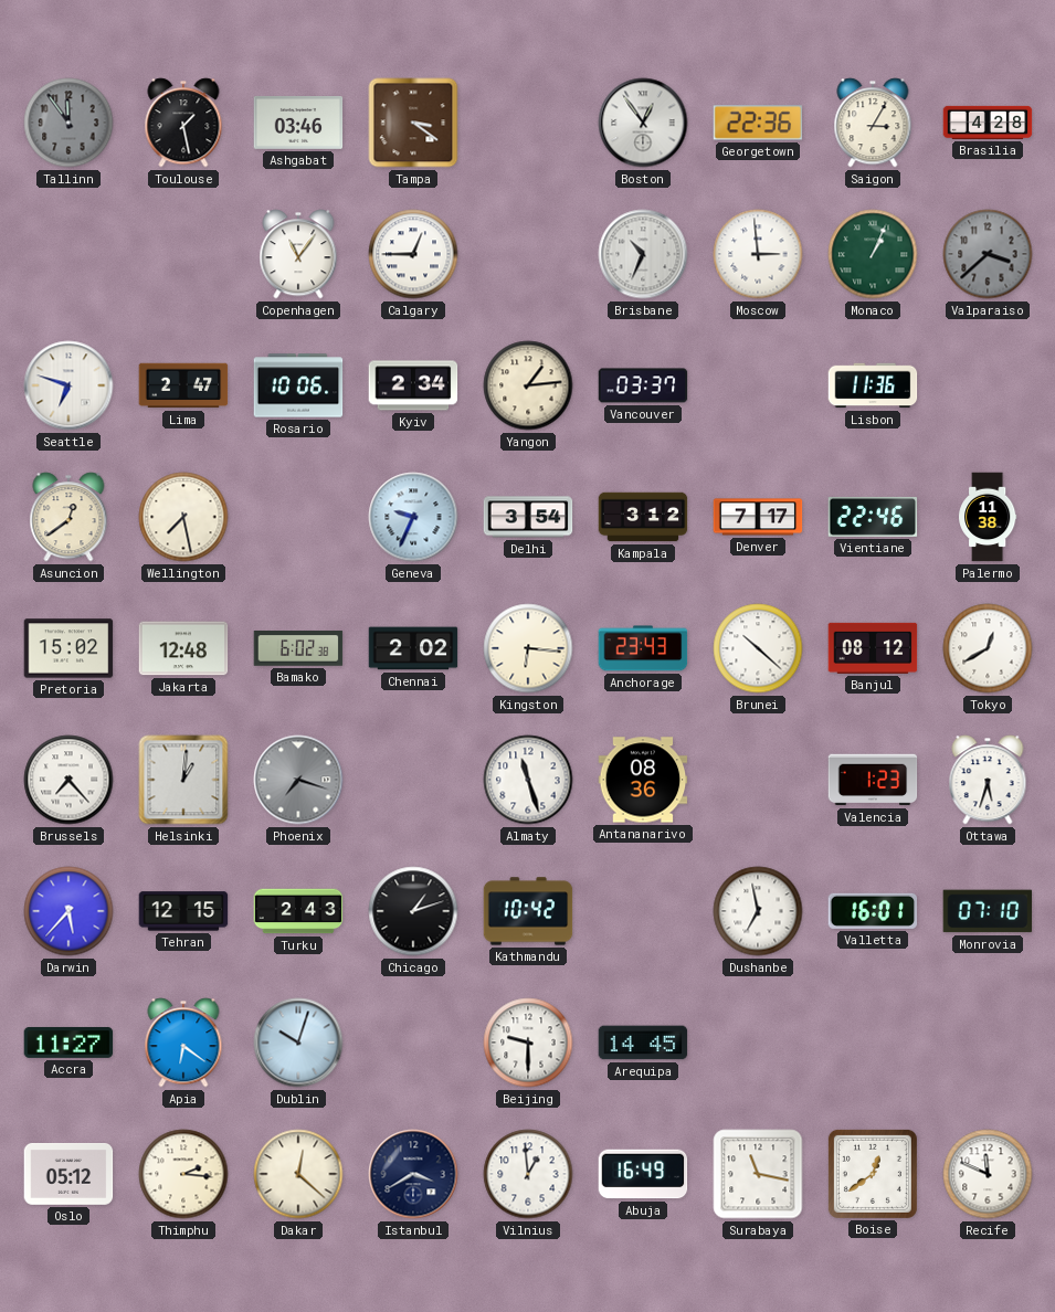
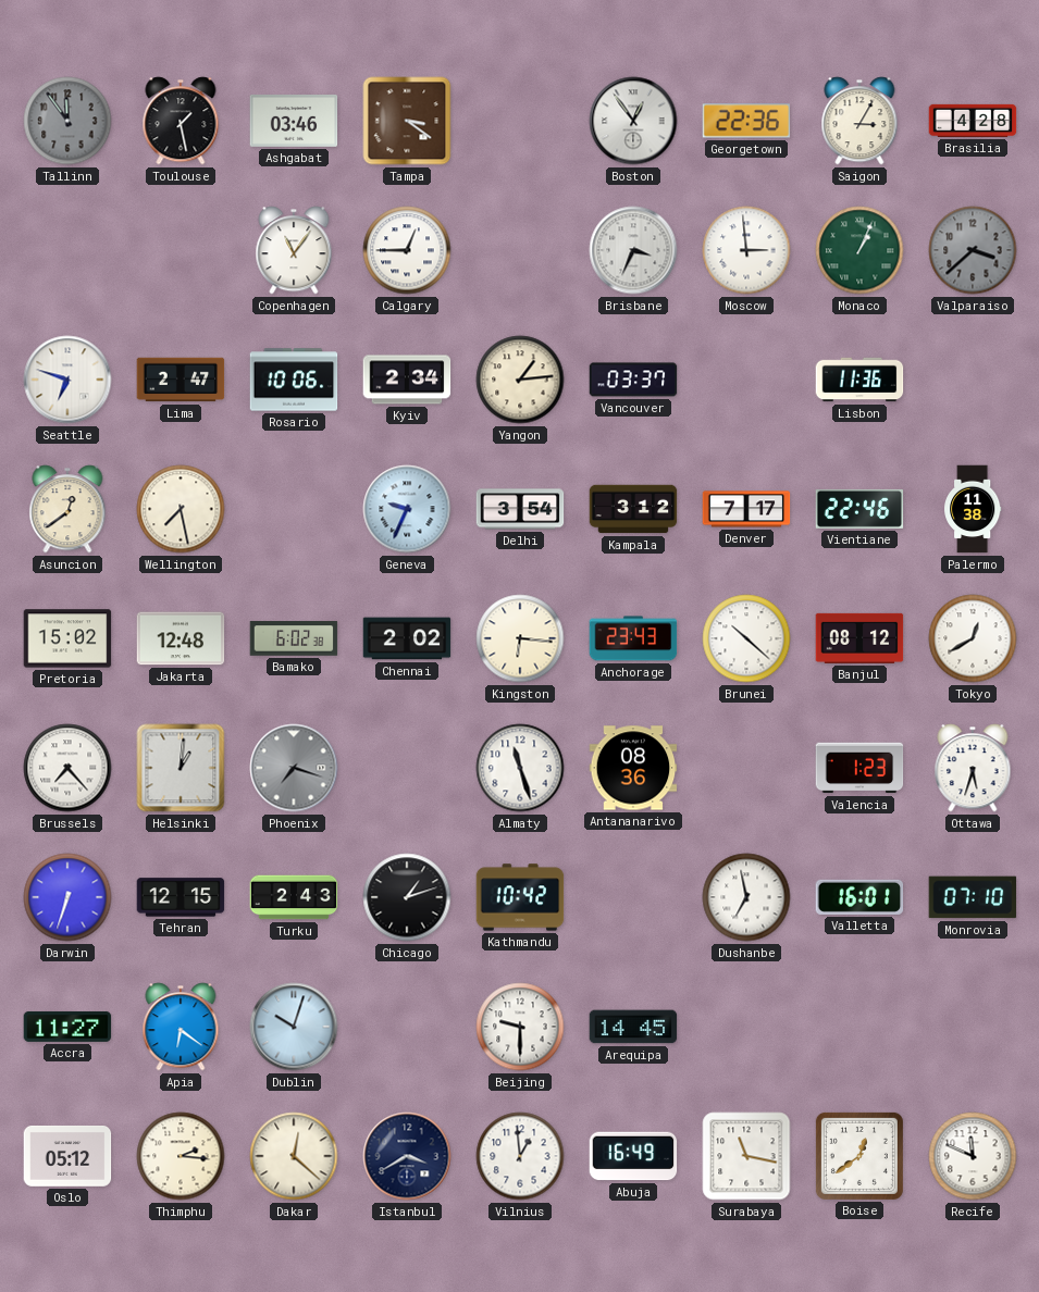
Brisbane: 10:34 -> 3:34
Darwin: 5:37 -> 6:33
